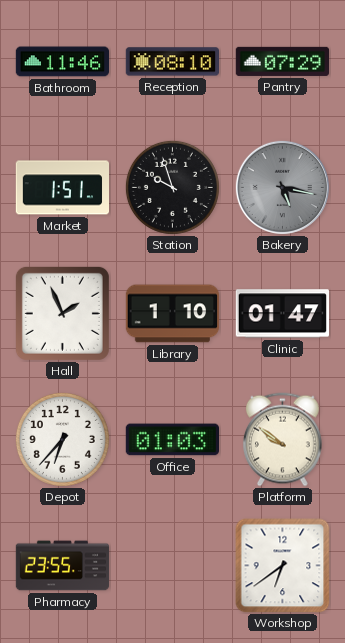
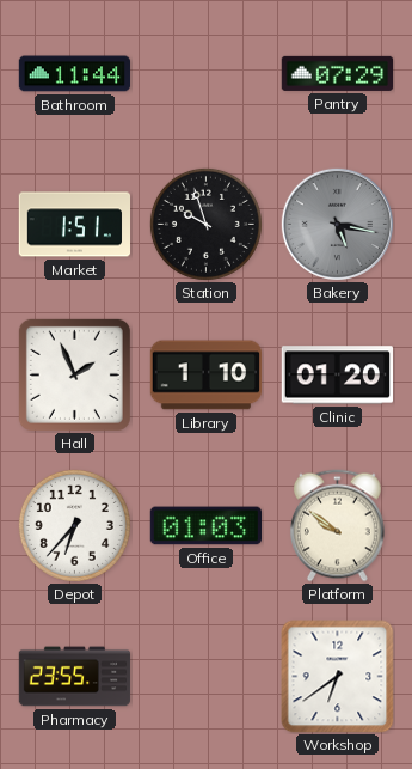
Bathroom: 11:46 -> 11:44
Reception: 08:10 -> none
Clinic: 01:47 -> 01:20
